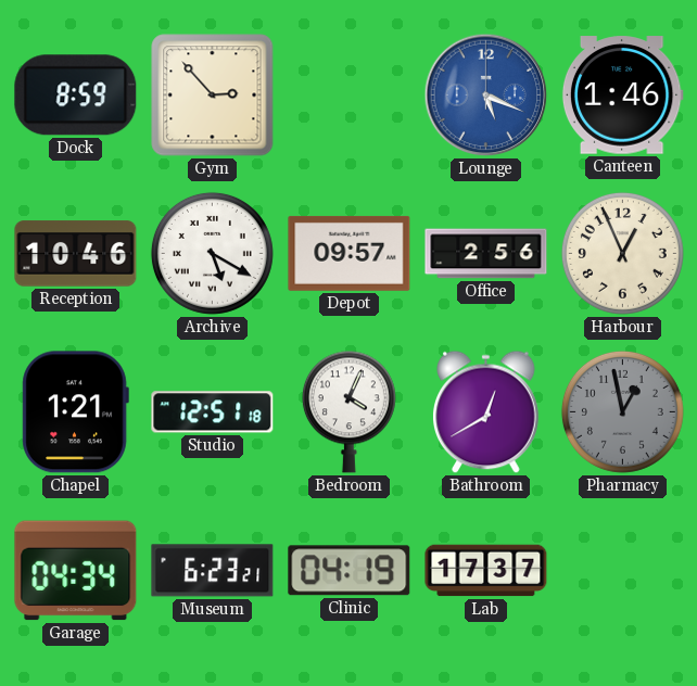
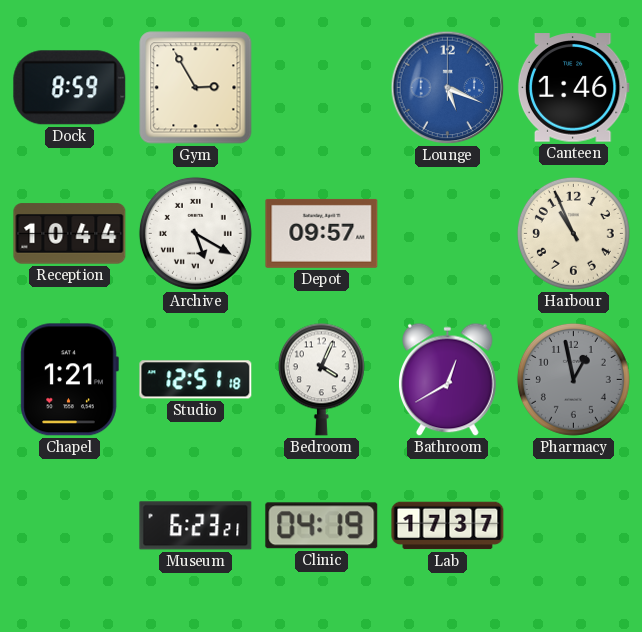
Gym: 2:53 -> 2:55
Reception: 10:46 -> 10:44
Office: 2:56 -> none
Harbour: 12:56 -> 10:56
Garage: 04:34 -> none
